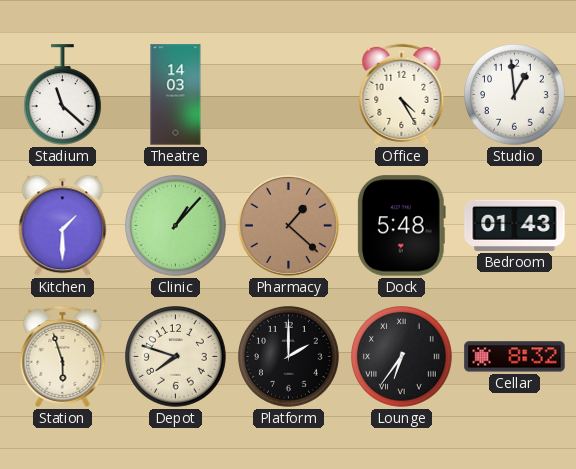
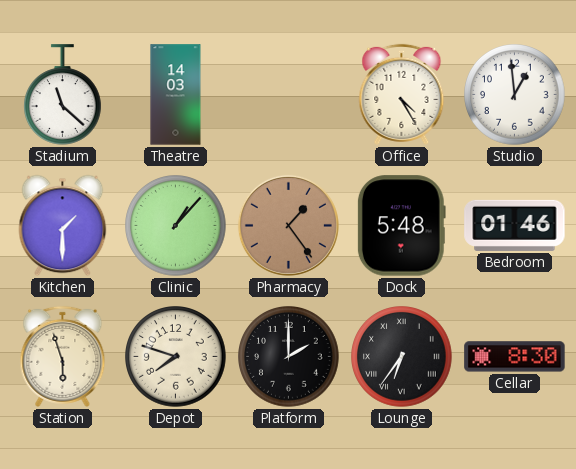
Pharmacy: 1:22 -> 1:24
Bedroom: 01:43 -> 01:46
Cellar: 8:32 -> 8:30
